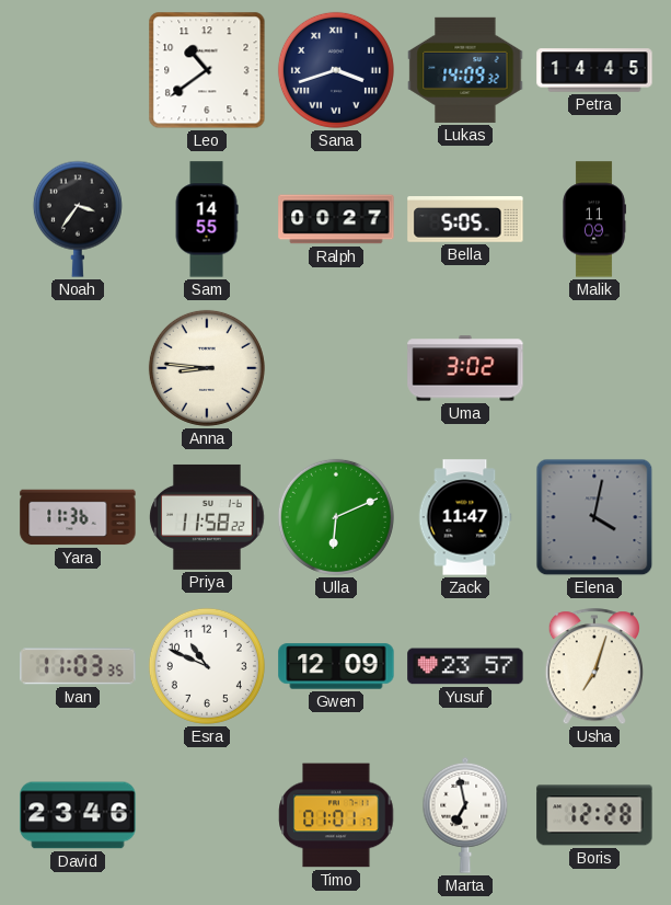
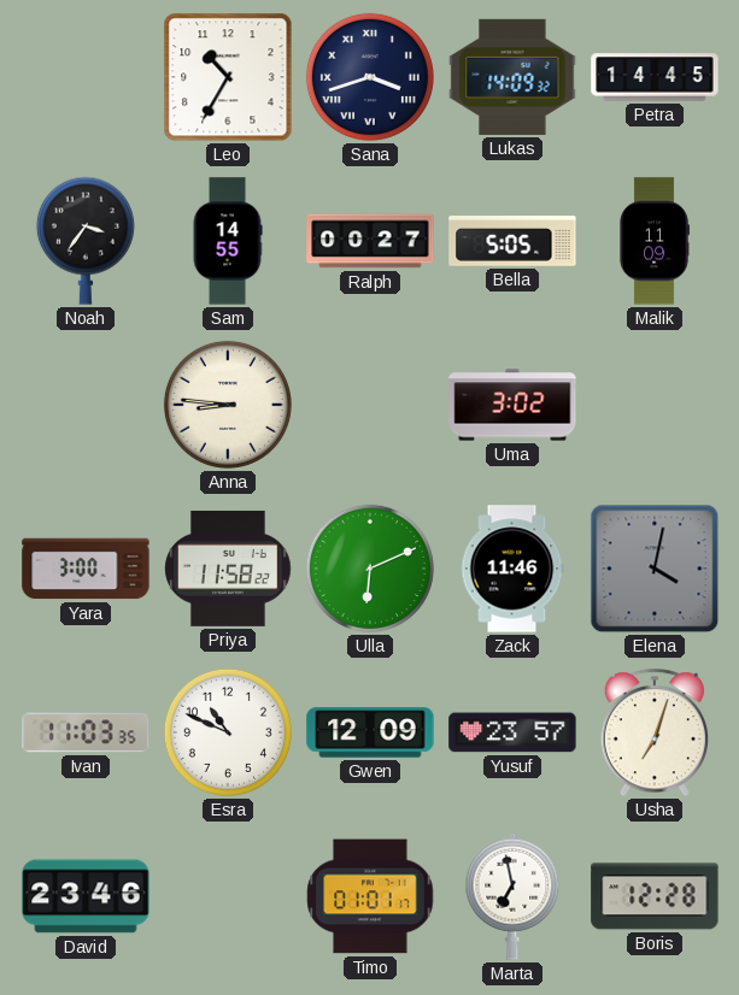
Leo: 10:39 -> 10:35
Yara: 11:36 -> 3:00
Zack: 11:47 -> 11:46
